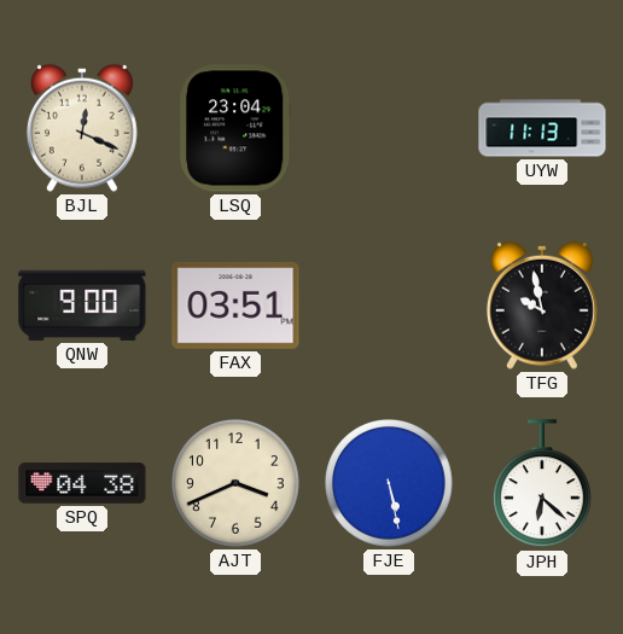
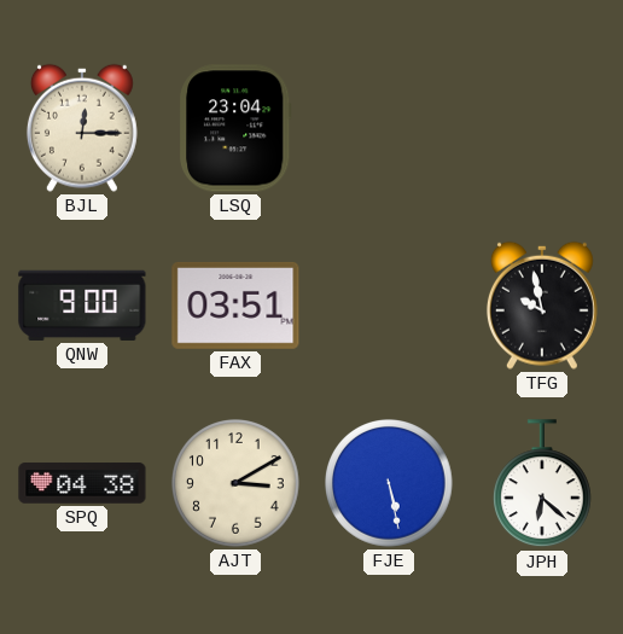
BJL: 12:19 -> 12:15
UYW: 11:13 -> none
AJT: 3:41 -> 3:10
